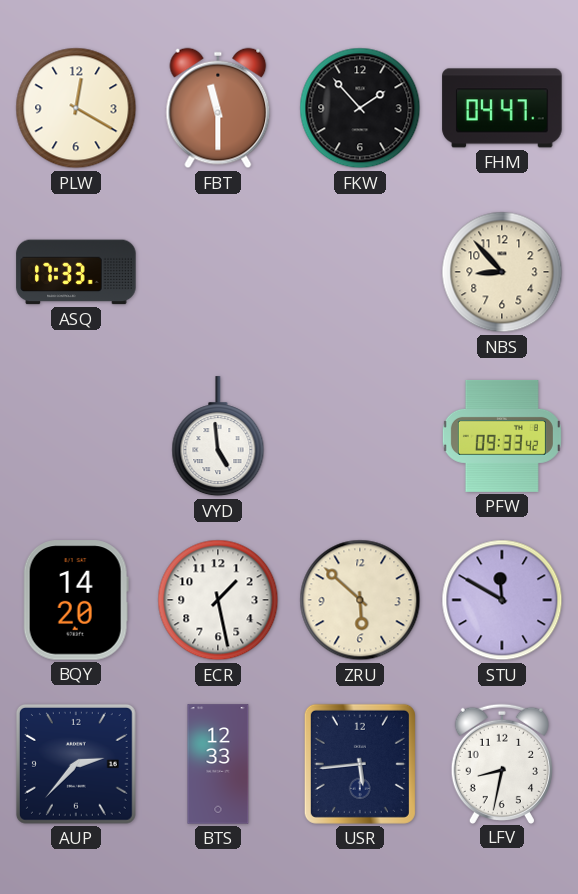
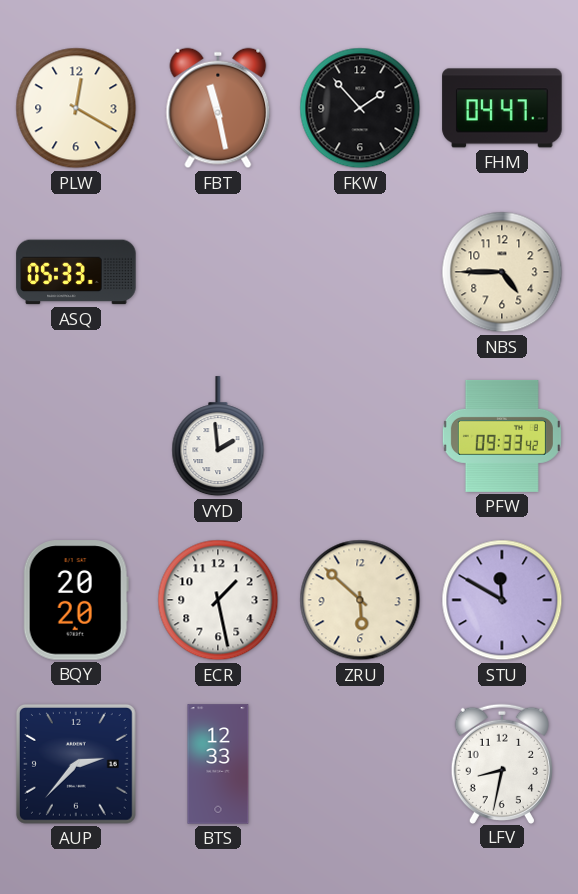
FBT: 11:30 -> 11:28
ASQ: 17:33 -> 05:33
NBS: 8:53 -> 4:45
VYD: 4:59 -> 1:59
BQY: 14:20 -> 20:20
USR: 5:44 -> none
